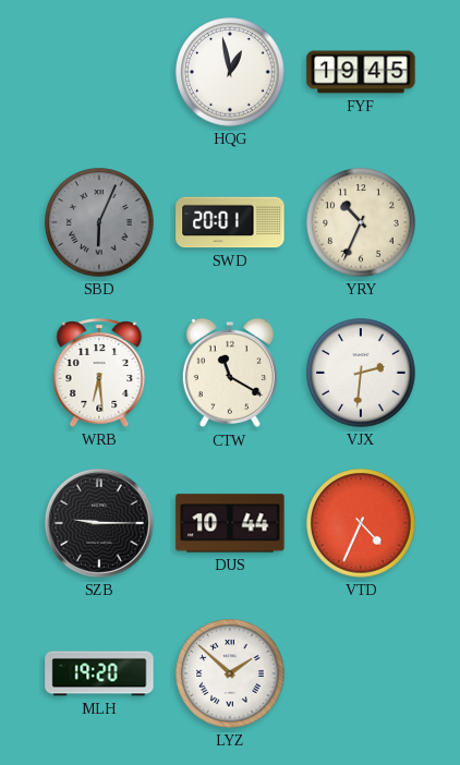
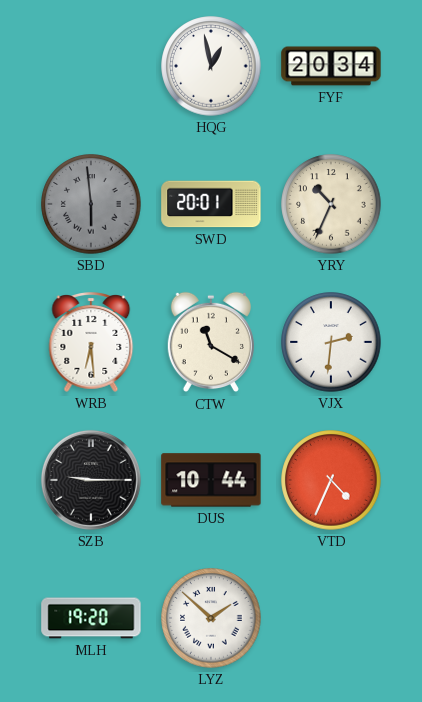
FYF: 19:45 -> 20:34
SBD: 6:04 -> 5:59
